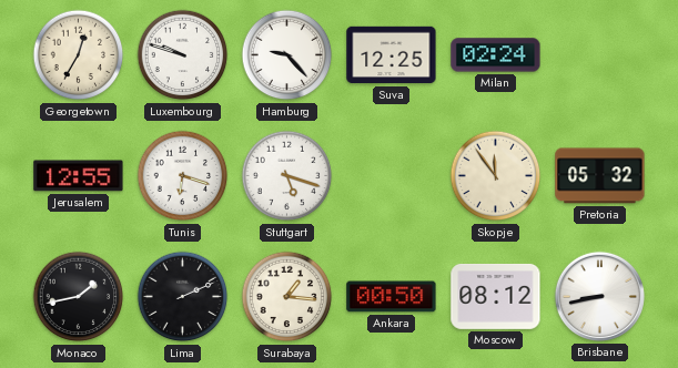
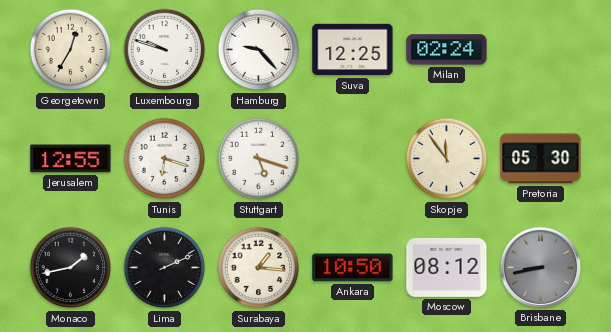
Pretoria: 05:32 -> 05:30
Ankara: 00:50 -> 10:50
Brisbane dial: white -> grey
